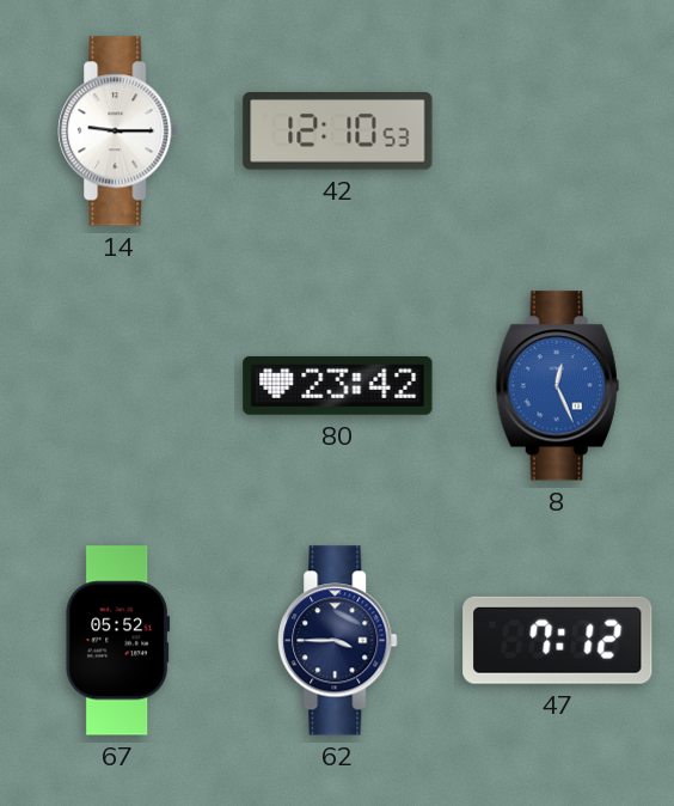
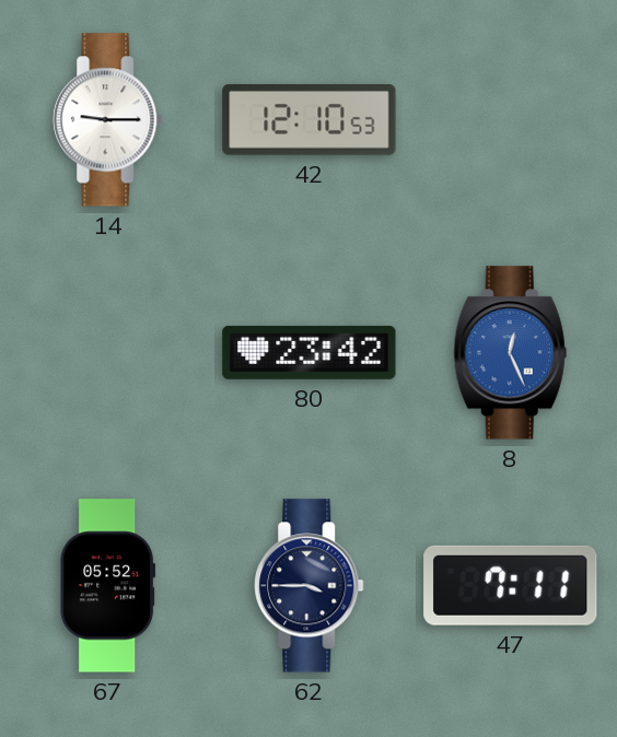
47: 7:12 -> 7:11
